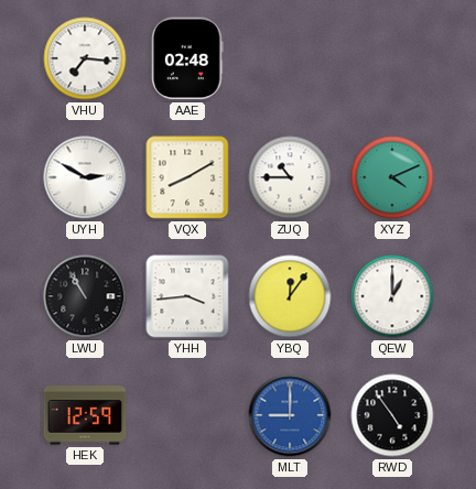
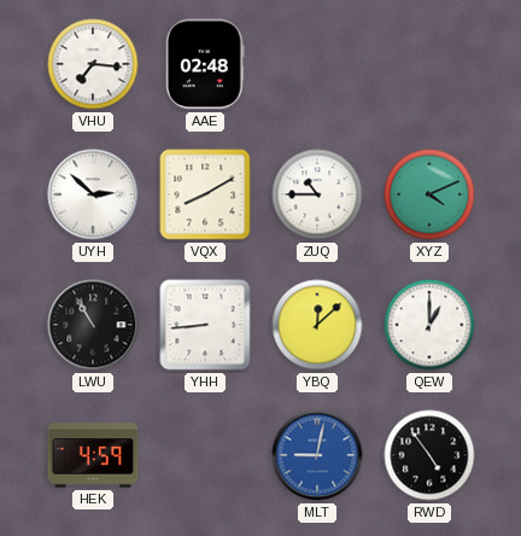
UYH: 2:50 -> 2:52
YHH: 3:44 -> 8:44
YBQ: 12:06 -> 12:08
HEK: 12:59 -> 4:59
MLT: 9:00 -> 9:02
